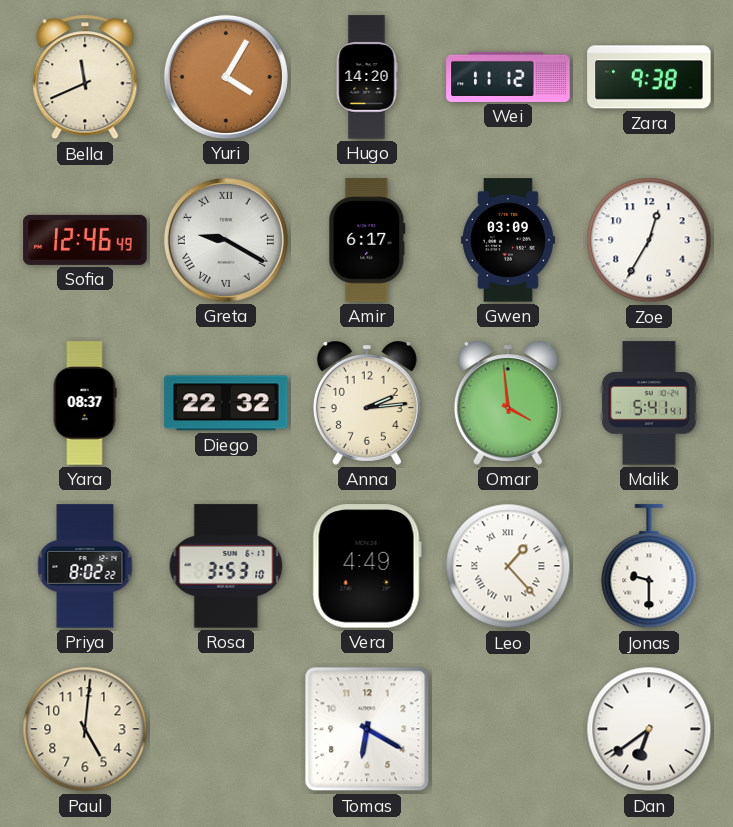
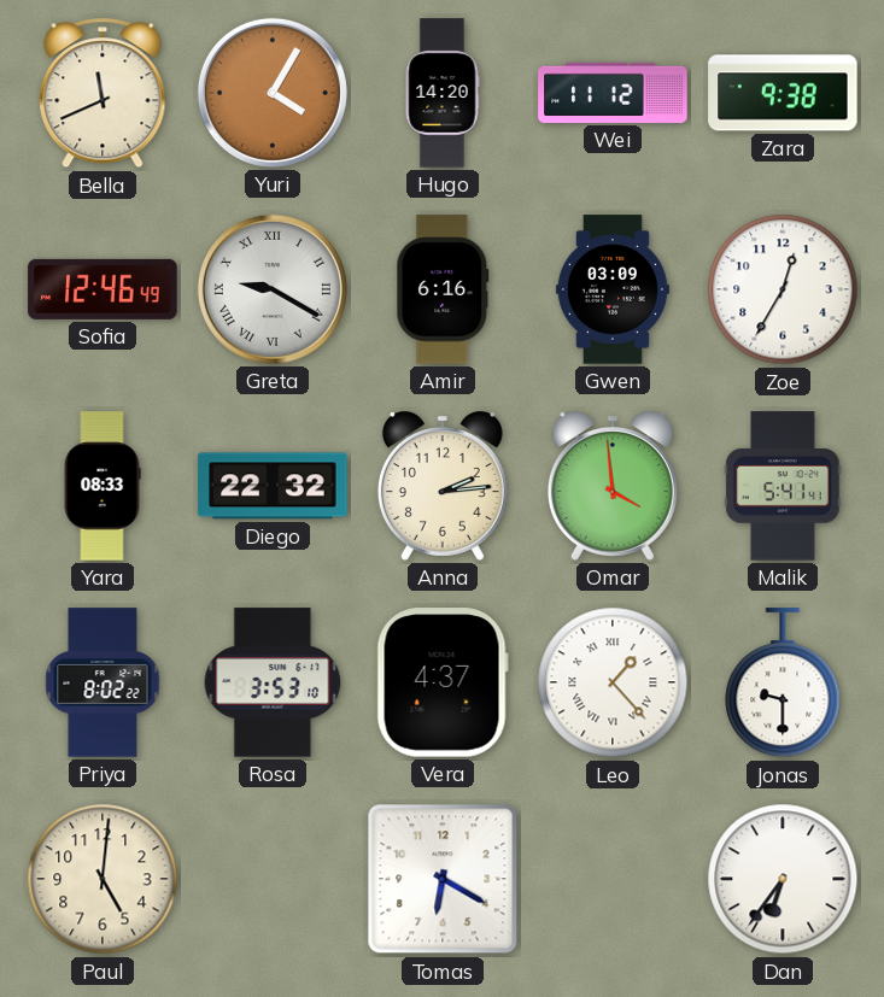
Amir: 6:17 -> 6:16
Yara: 08:37 -> 08:33
Vera: 4:49 -> 4:37
Dan: 6:39 -> 6:36
